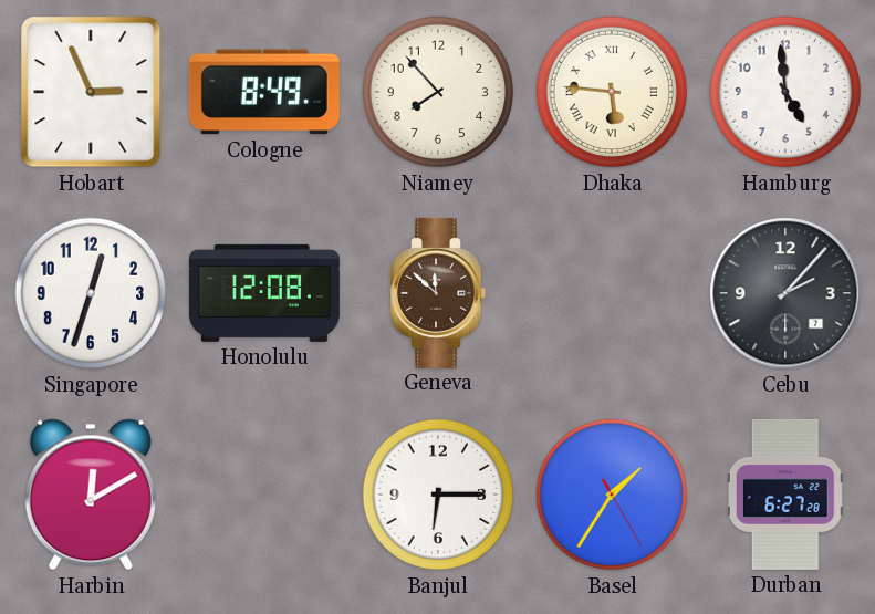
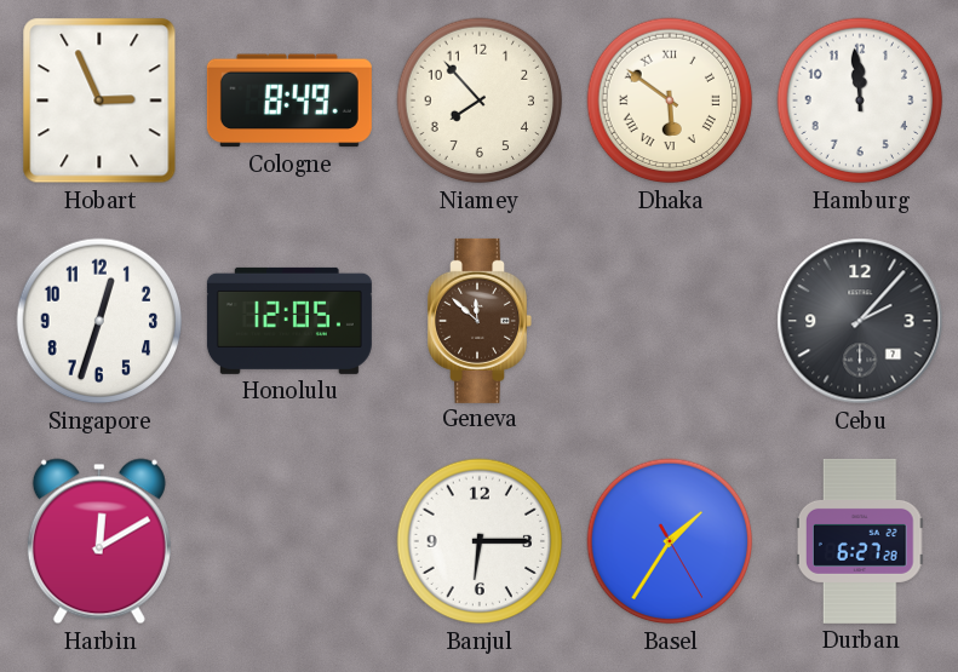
Dhaka: 5:46 -> 5:51
Hamburg: 4:59 -> 11:59
Honolulu: 12:08 -> 12:05
